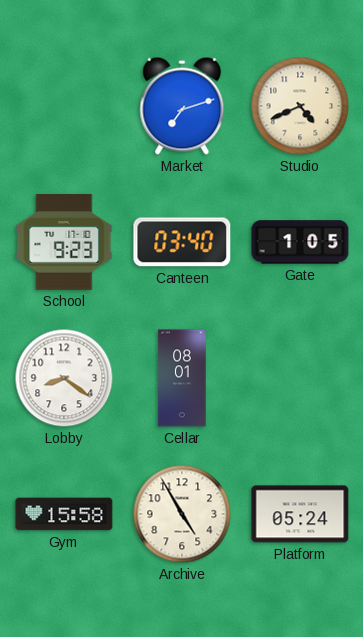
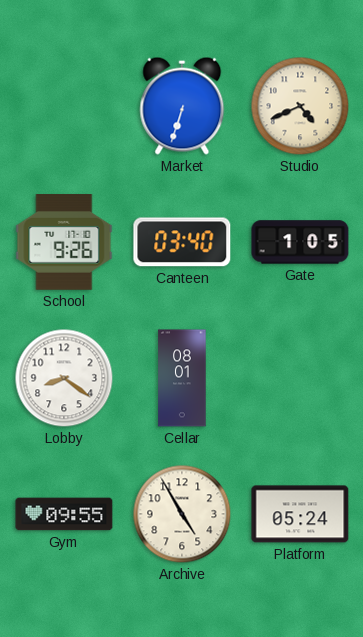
Market: 7:12 -> 6:33
School: 9:23 -> 9:26
Gym: 15:58 -> 09:55
